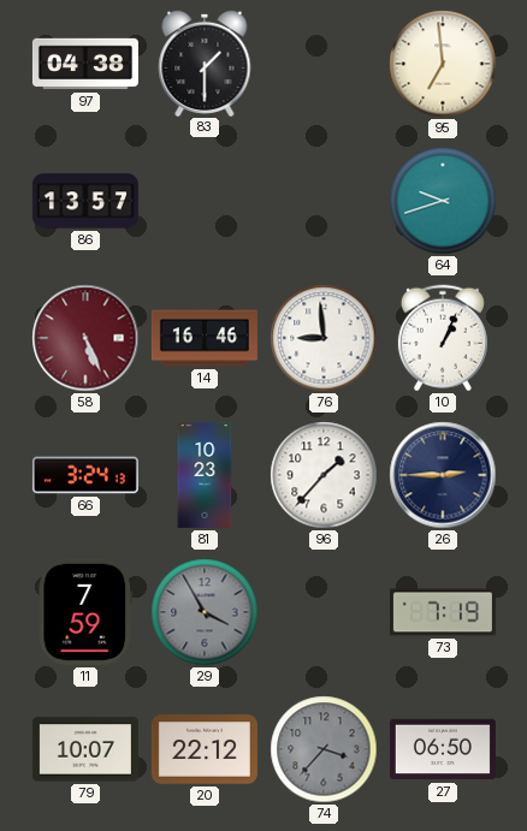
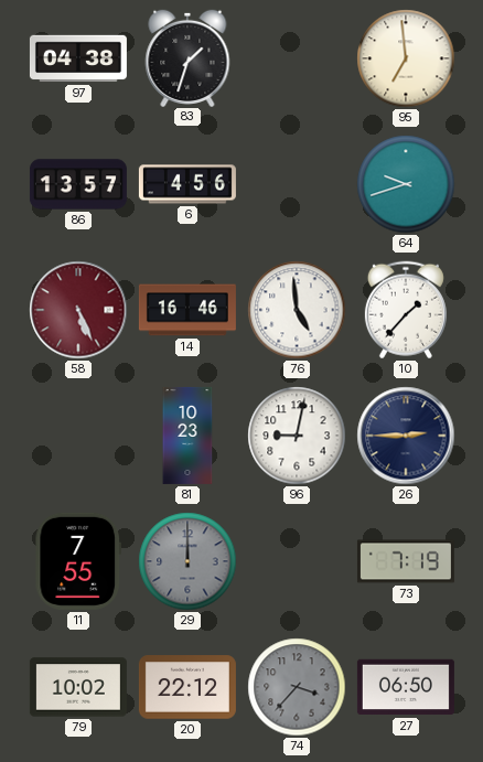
83: 1:30 -> 1:33
6: none -> 4:56
76: 8:59 -> 4:59
10: 1:04 -> 1:37
66: 3:24 -> none
96: 1:37 -> 9:02
11: 7:59 -> 7:55
29: 3:55 -> 12:00
79: 10:07 -> 10:02
